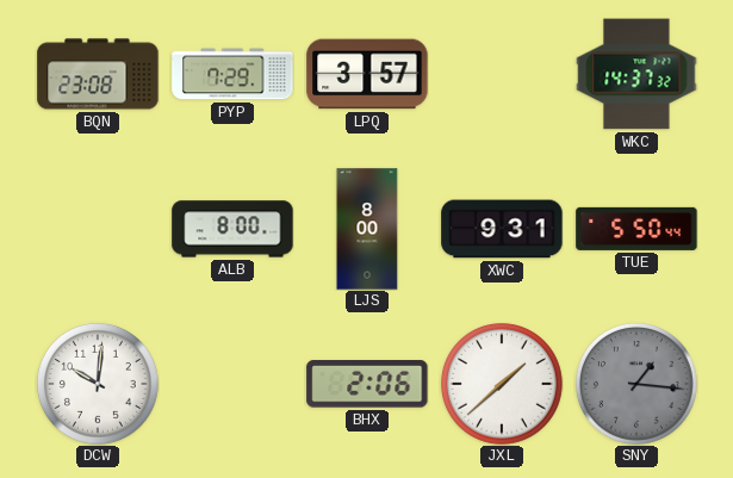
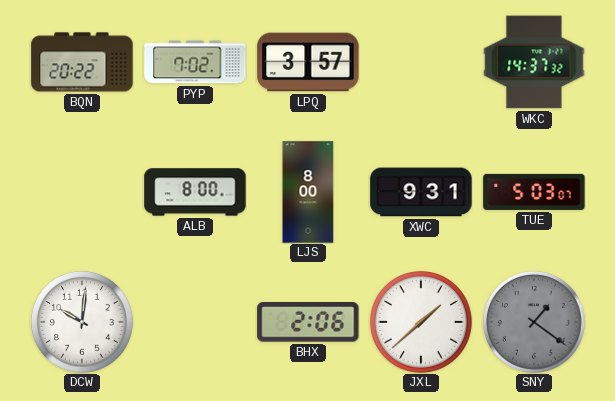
BQN: 23:08 -> 20:22
PYP: 7:29 -> 7:02
TUE: 5:50 -> 5:03
SNY: 1:16 -> 1:21
